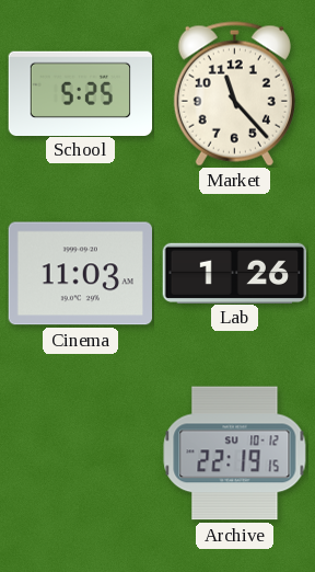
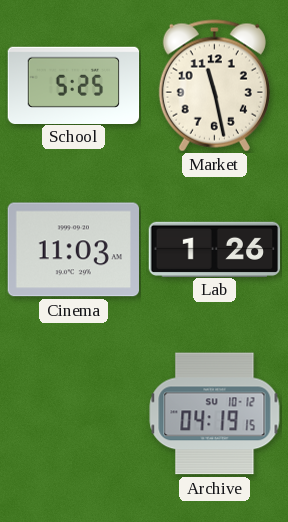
Market: 11:23 -> 11:28
Archive: 22:19 -> 04:19
